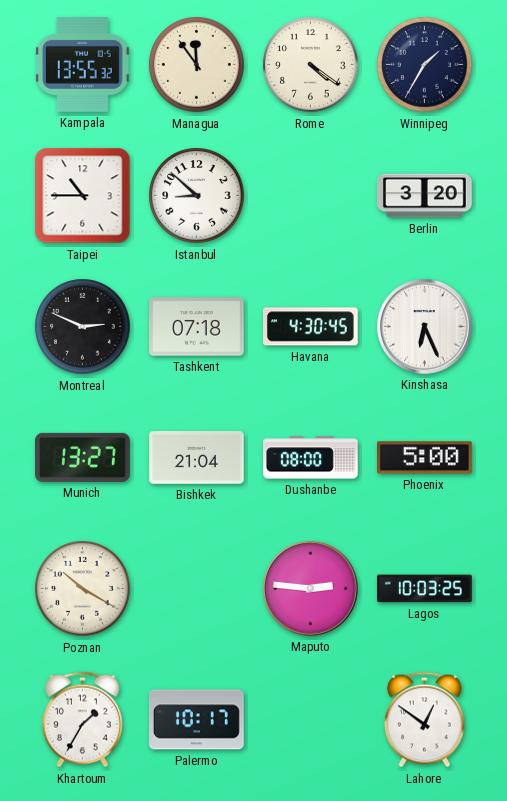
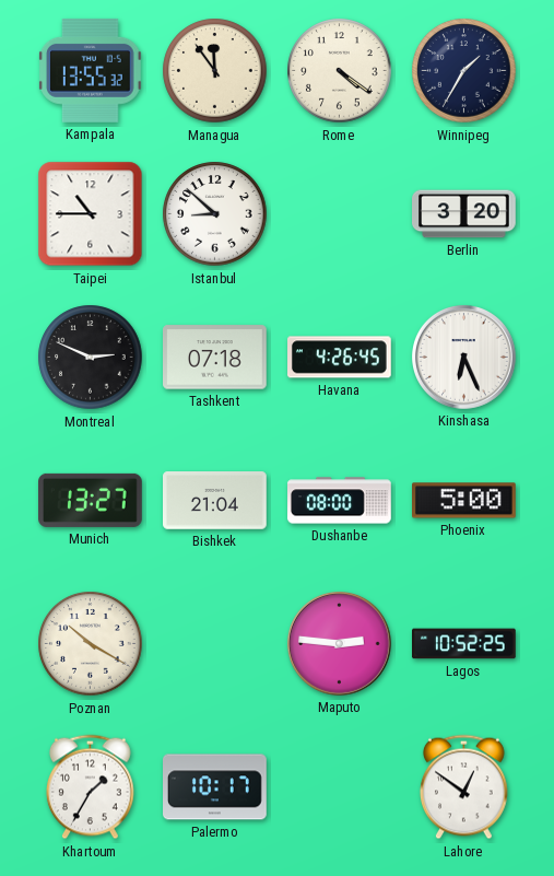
Havana: 4:30 -> 4:26
Lagos: 10:03 -> 10:52
